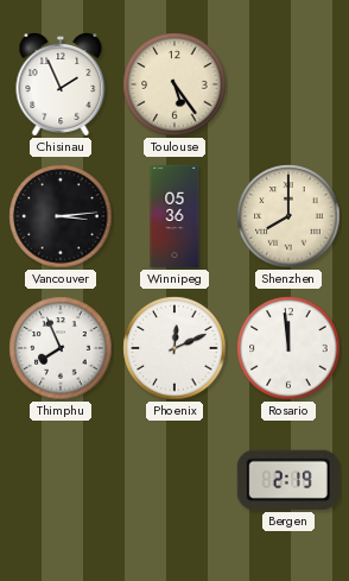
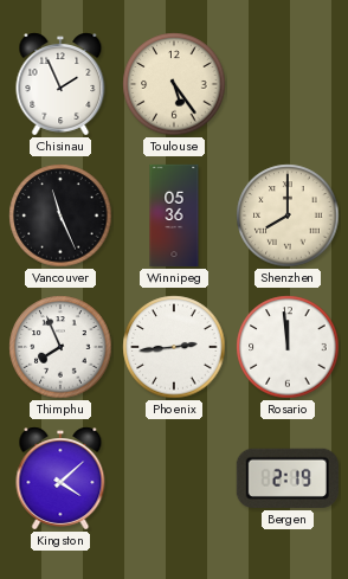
Vancouver: 3:14 -> 11:26
Phoenix: 12:11 -> 2:44
Kingston: none -> 4:08
